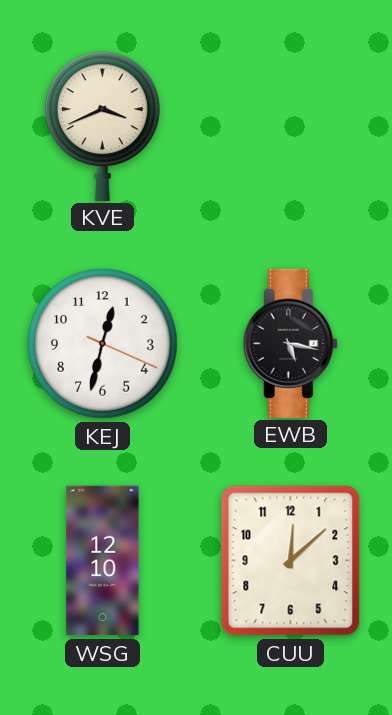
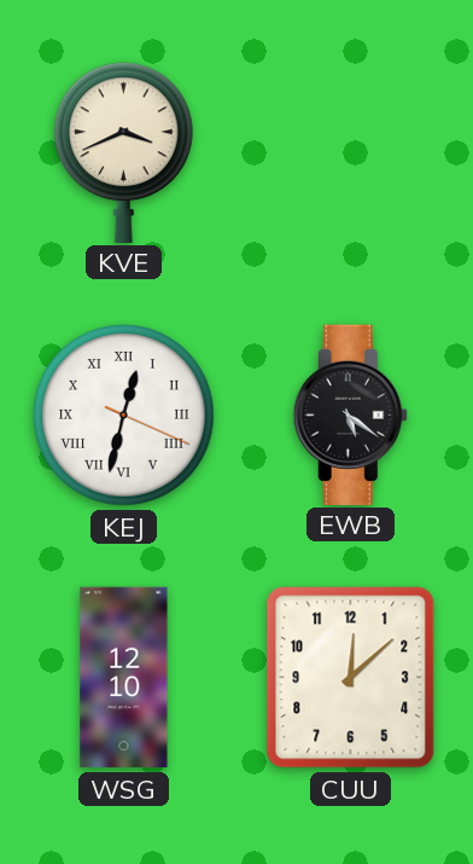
KEJ numerals: Arabic -> Roman
EWB: 5:17 -> 5:21
